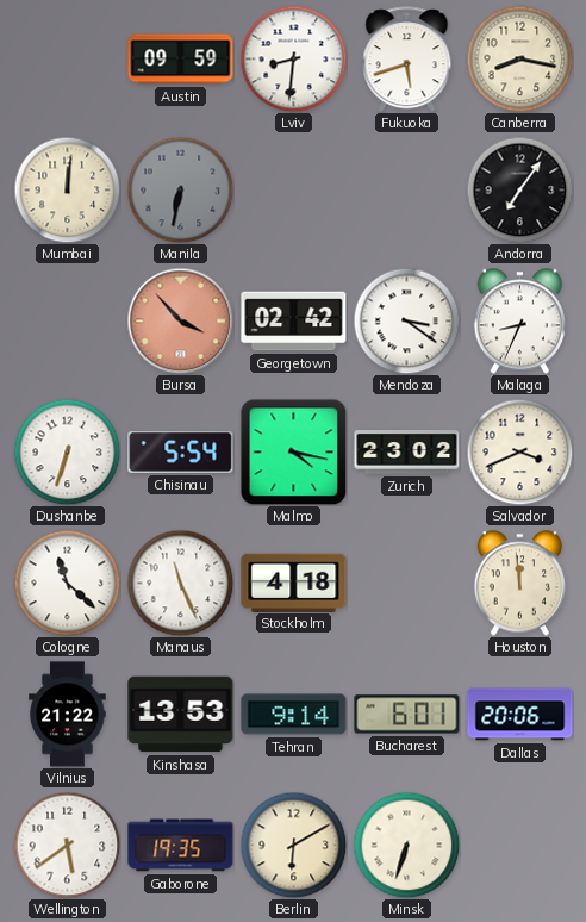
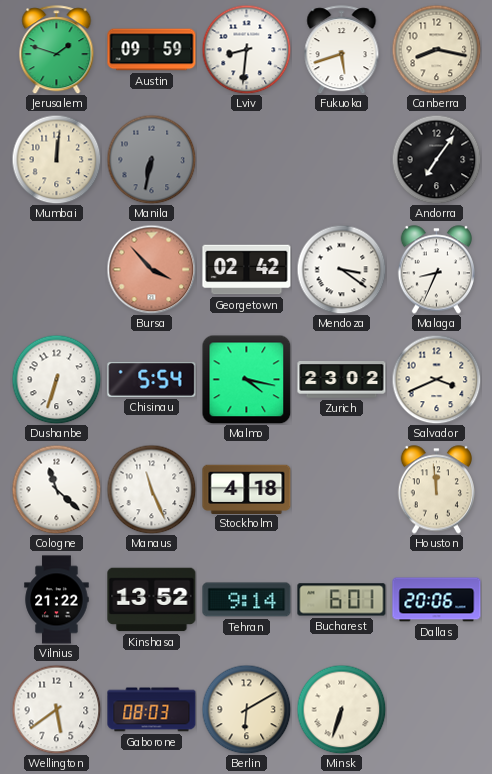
Jerusalem: none -> 1:48
Kinshasa: 13:53 -> 13:52
Gaborone: 19:35 -> 08:03
